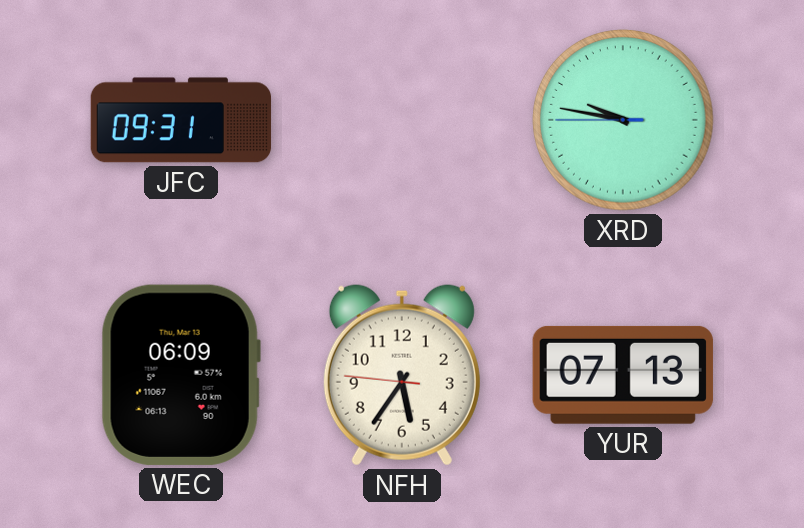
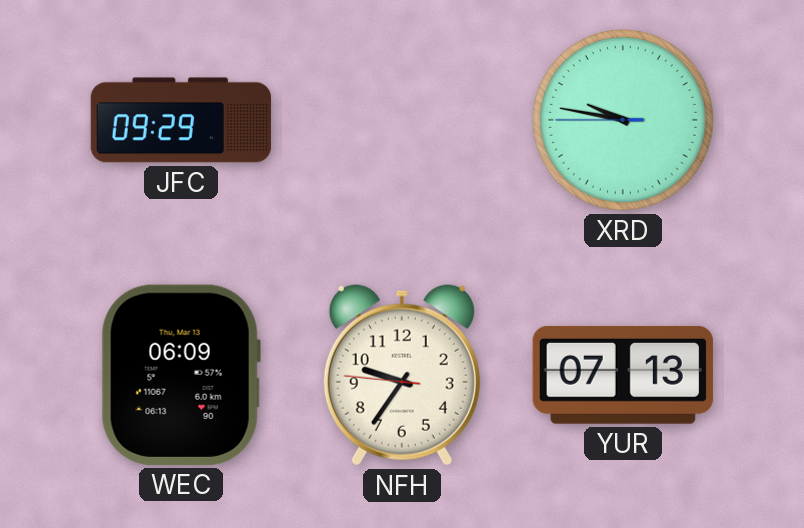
JFC: 09:31 -> 09:29
NFH: 5:35 -> 9:35
